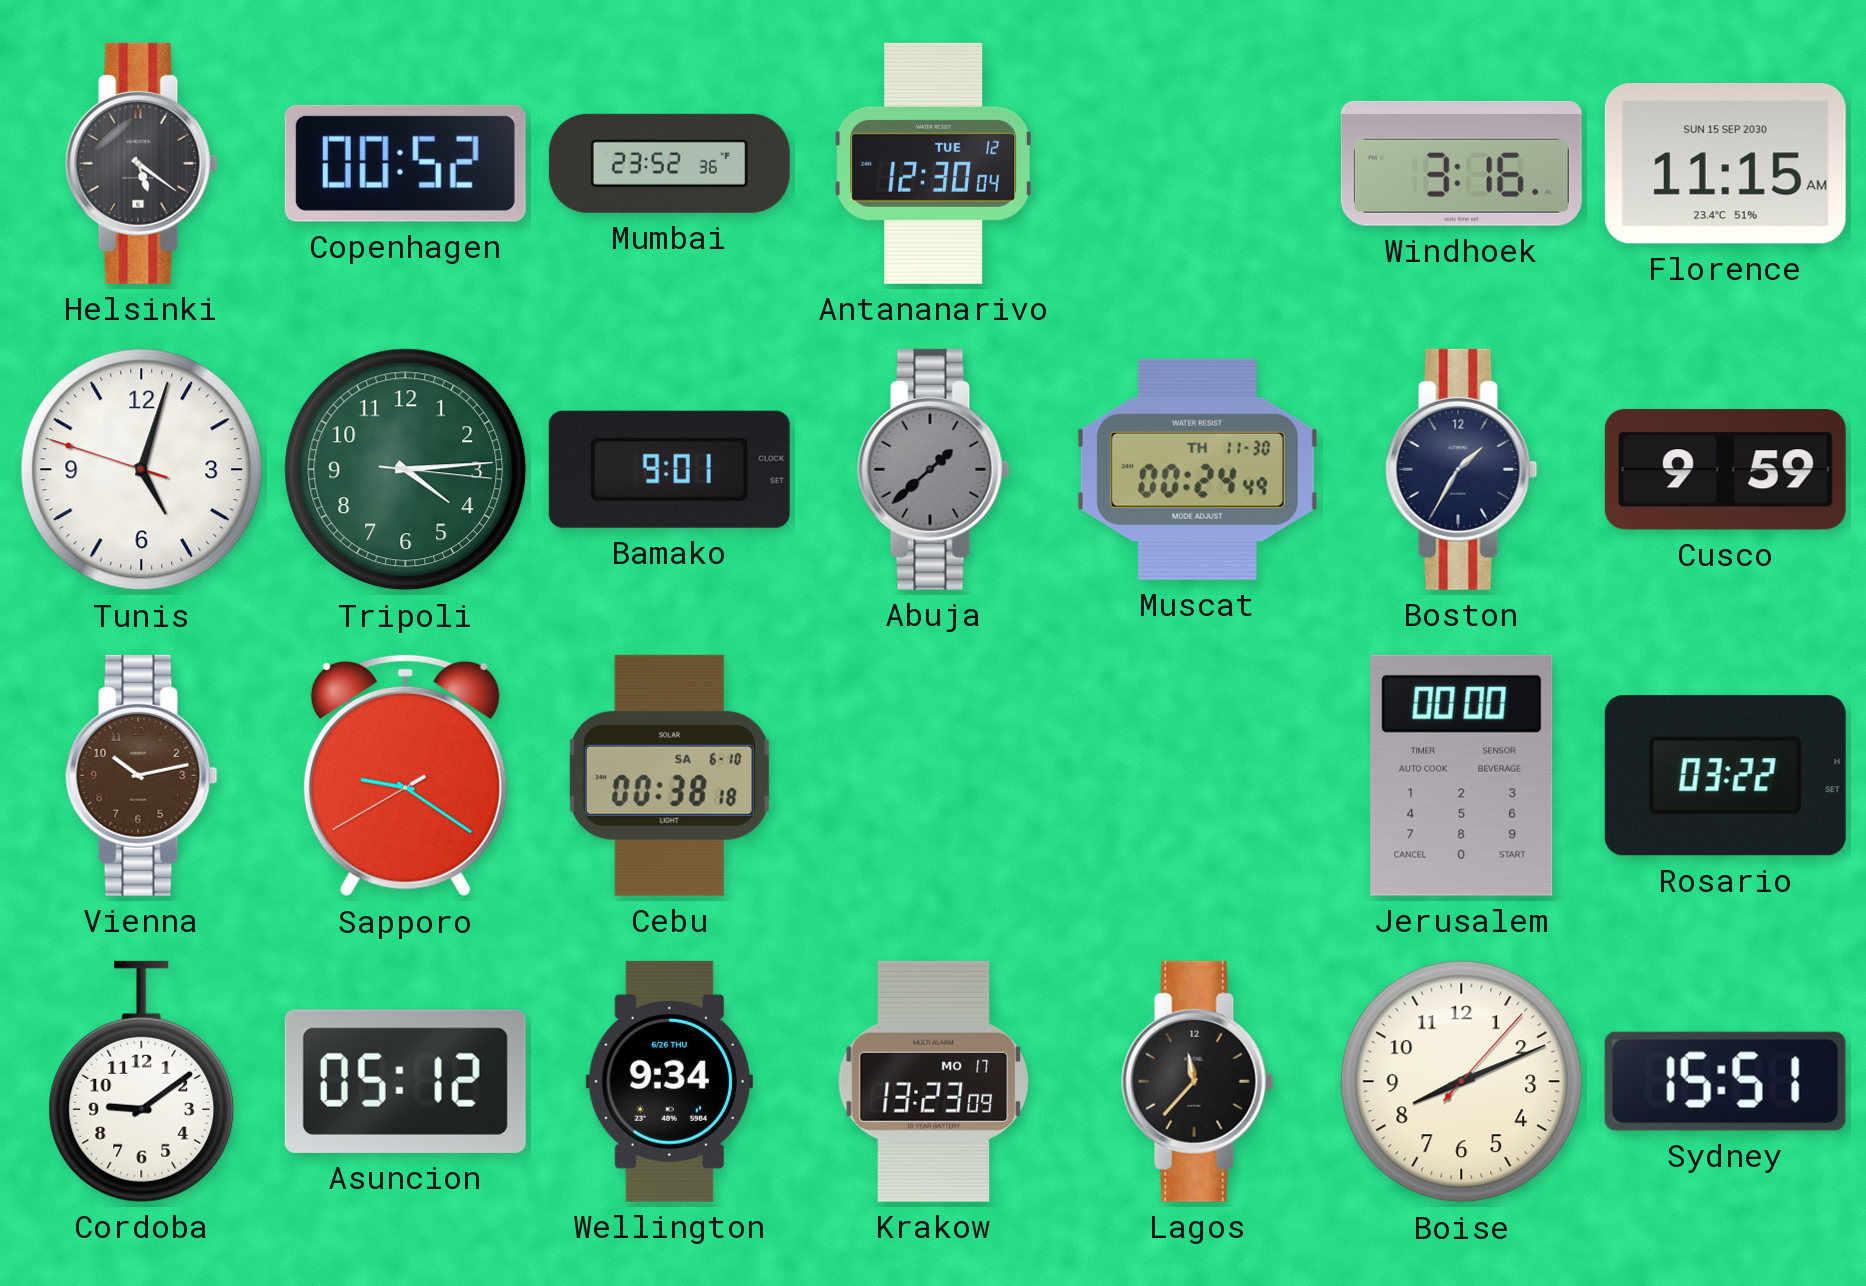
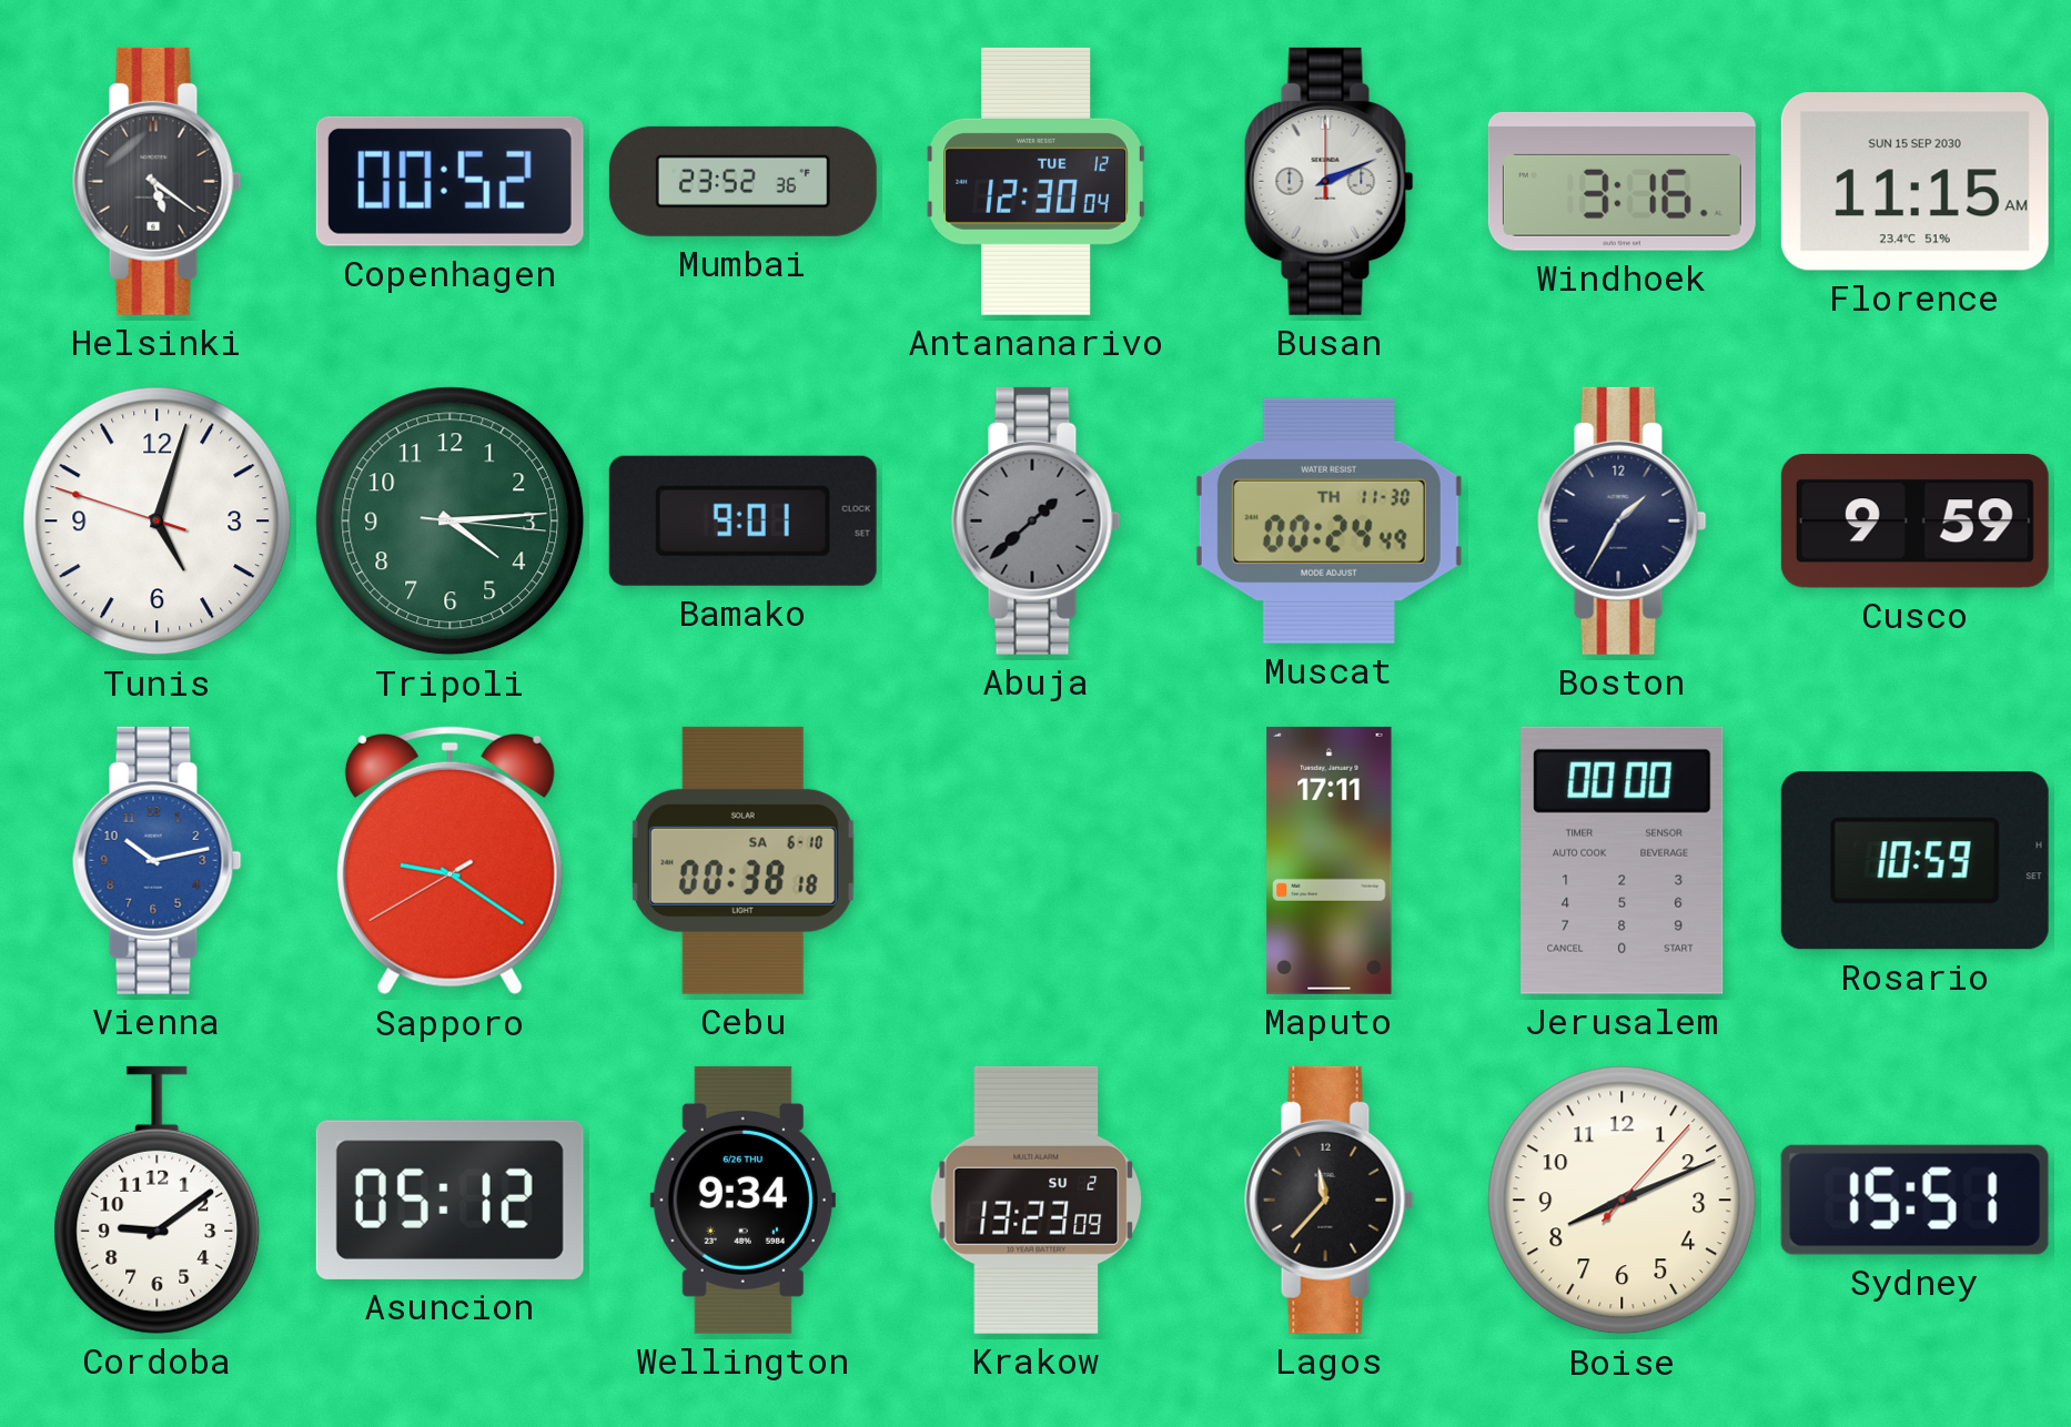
Busan: none -> 2:11
Vienna dial: brown -> blue
Maputo: none -> 17:11
Rosario: 03:22 -> 10:59
Krakow date: MO 17 -> SU 2
